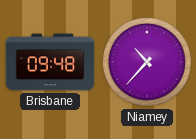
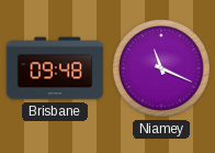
Niamey: 10:37 -> 11:19
